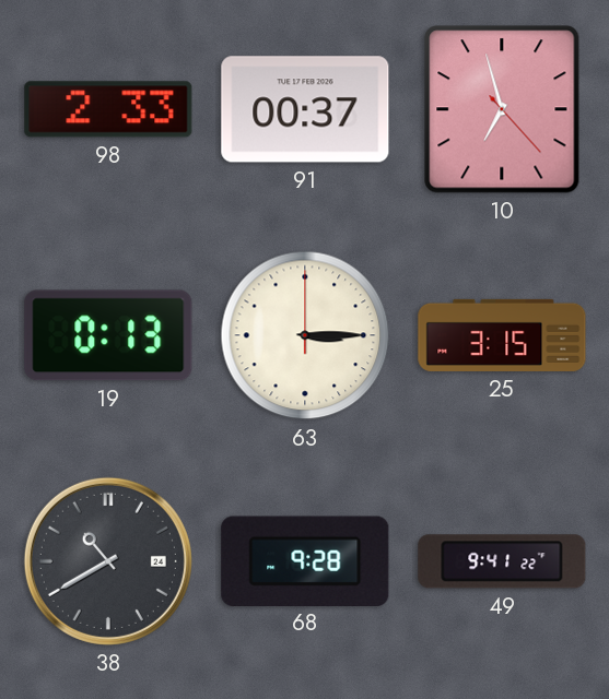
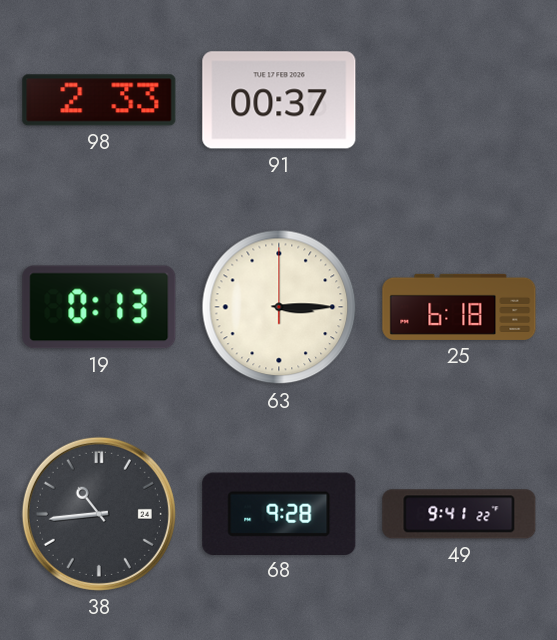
10: 6:57 -> none
25: 3:15 -> 6:18
38: 10:40 -> 10:44
